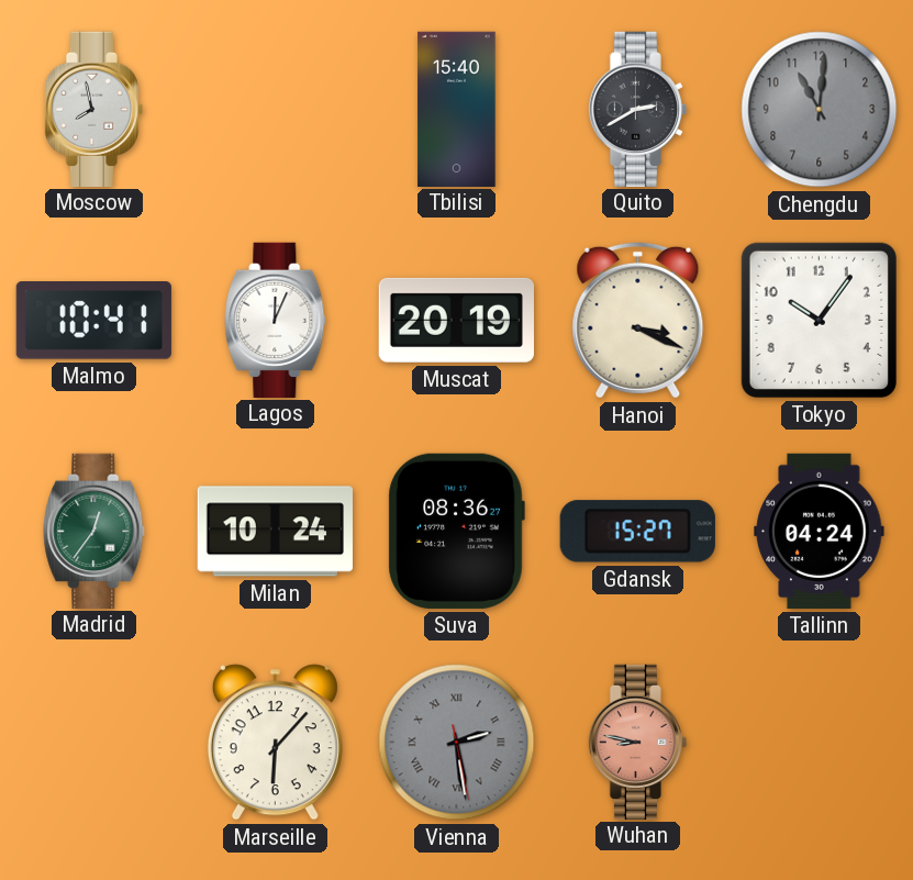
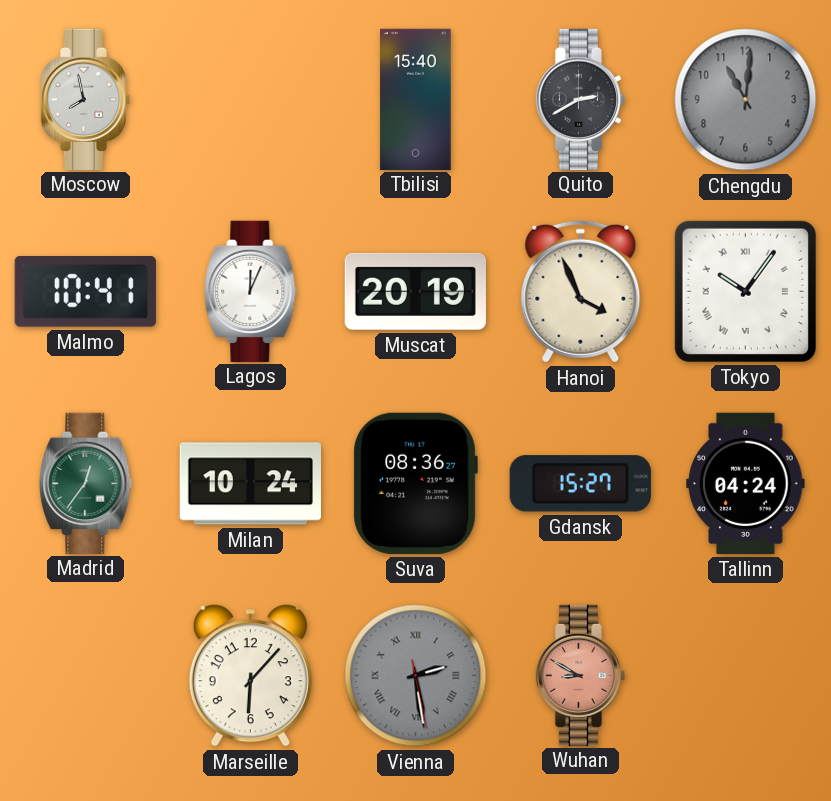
Hanoi: 3:19 -> 3:56
Tokyo numerals: Arabic -> Roman
Wuhan: 8:47 -> 8:50
